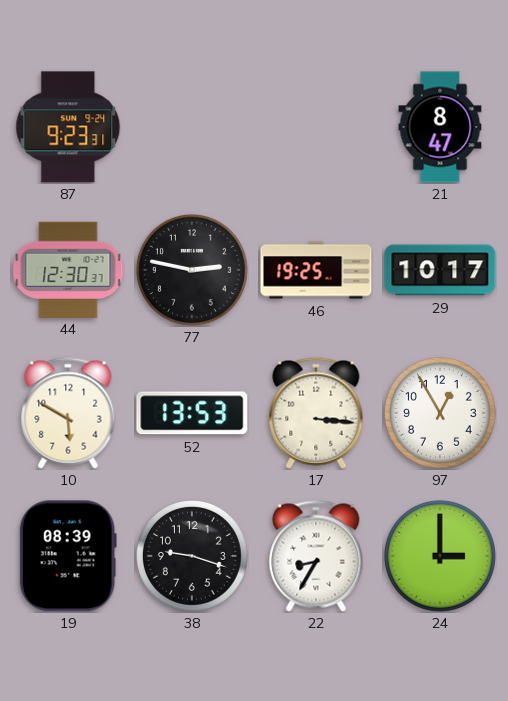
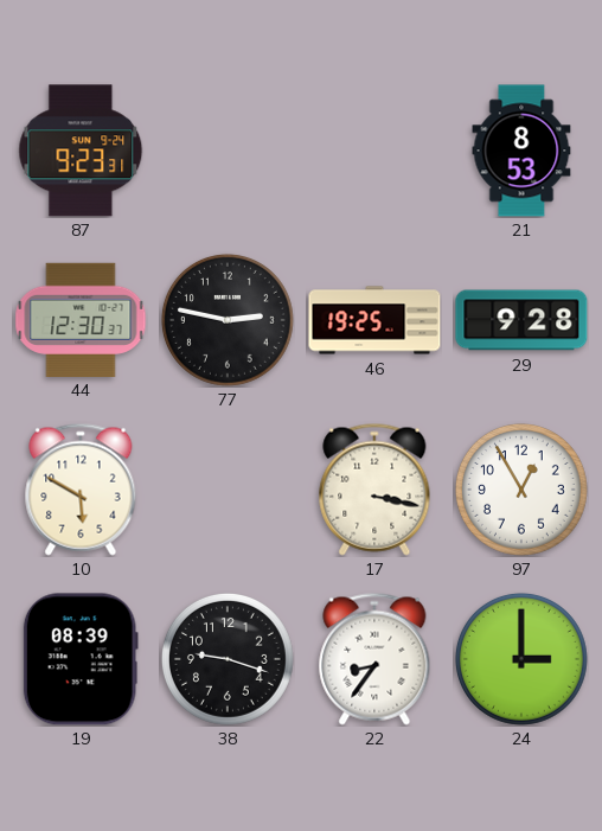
21: 8:47 -> 8:53
29: 10:17 -> 9:28
52: 13:53 -> none
17: 3:16 -> 3:17
22: 8:35 -> 8:36
